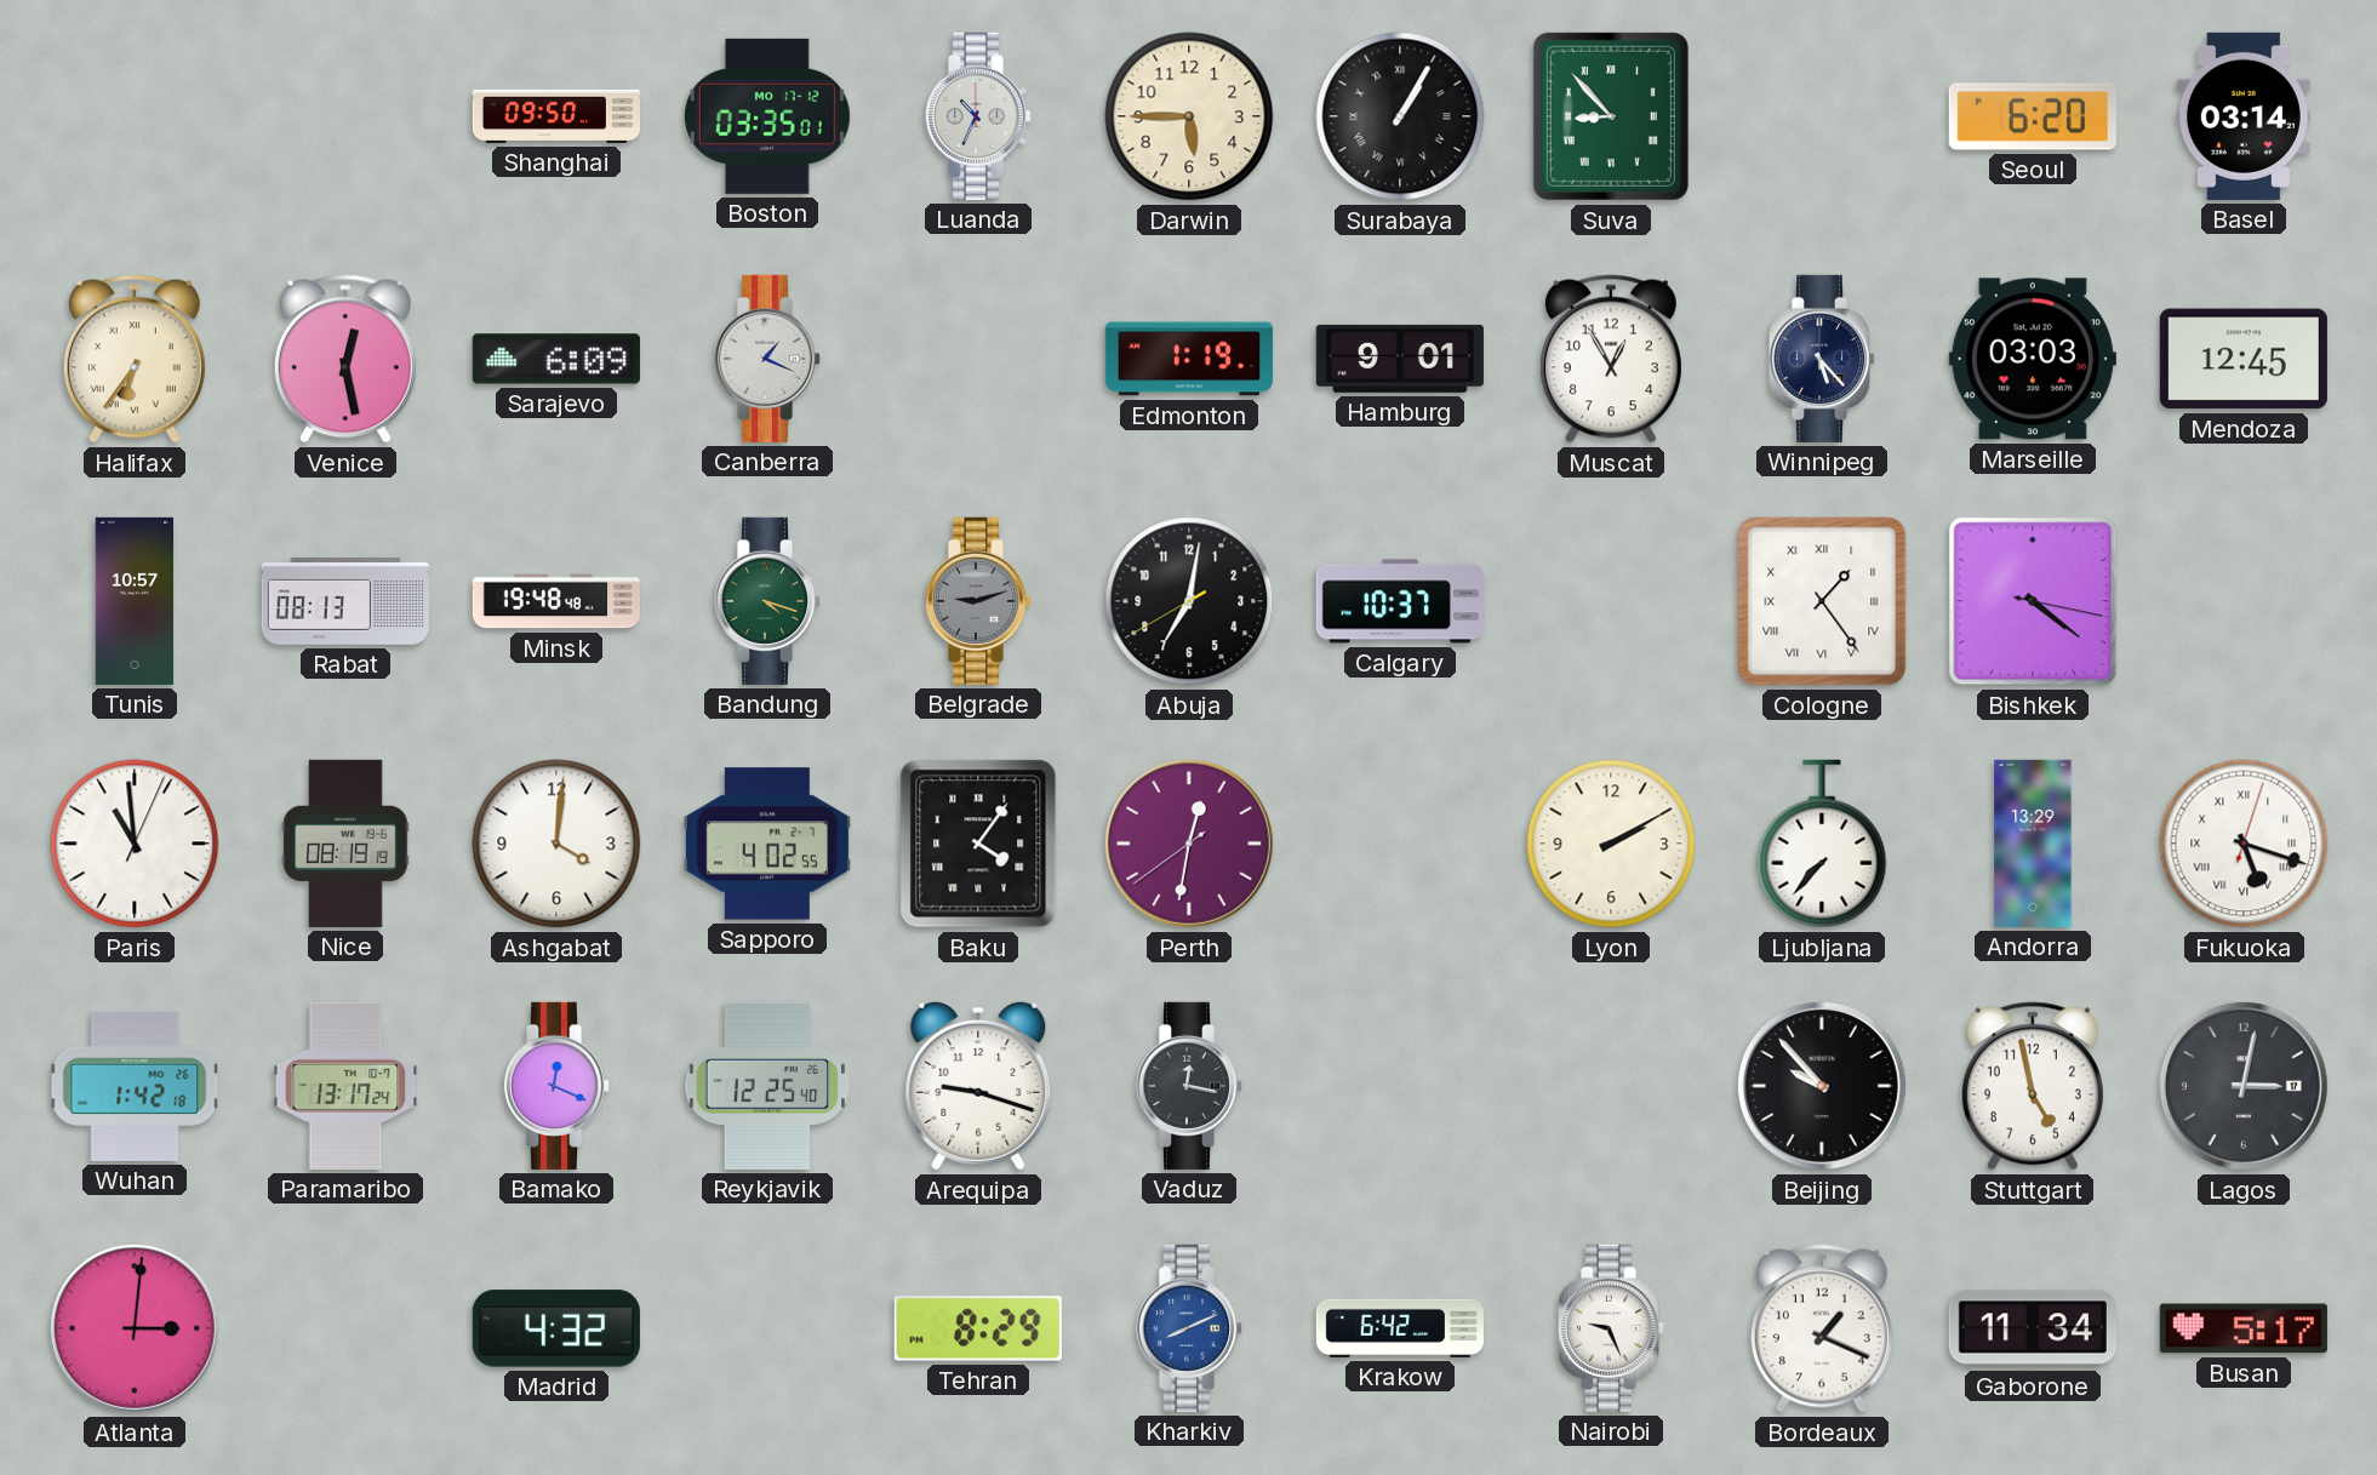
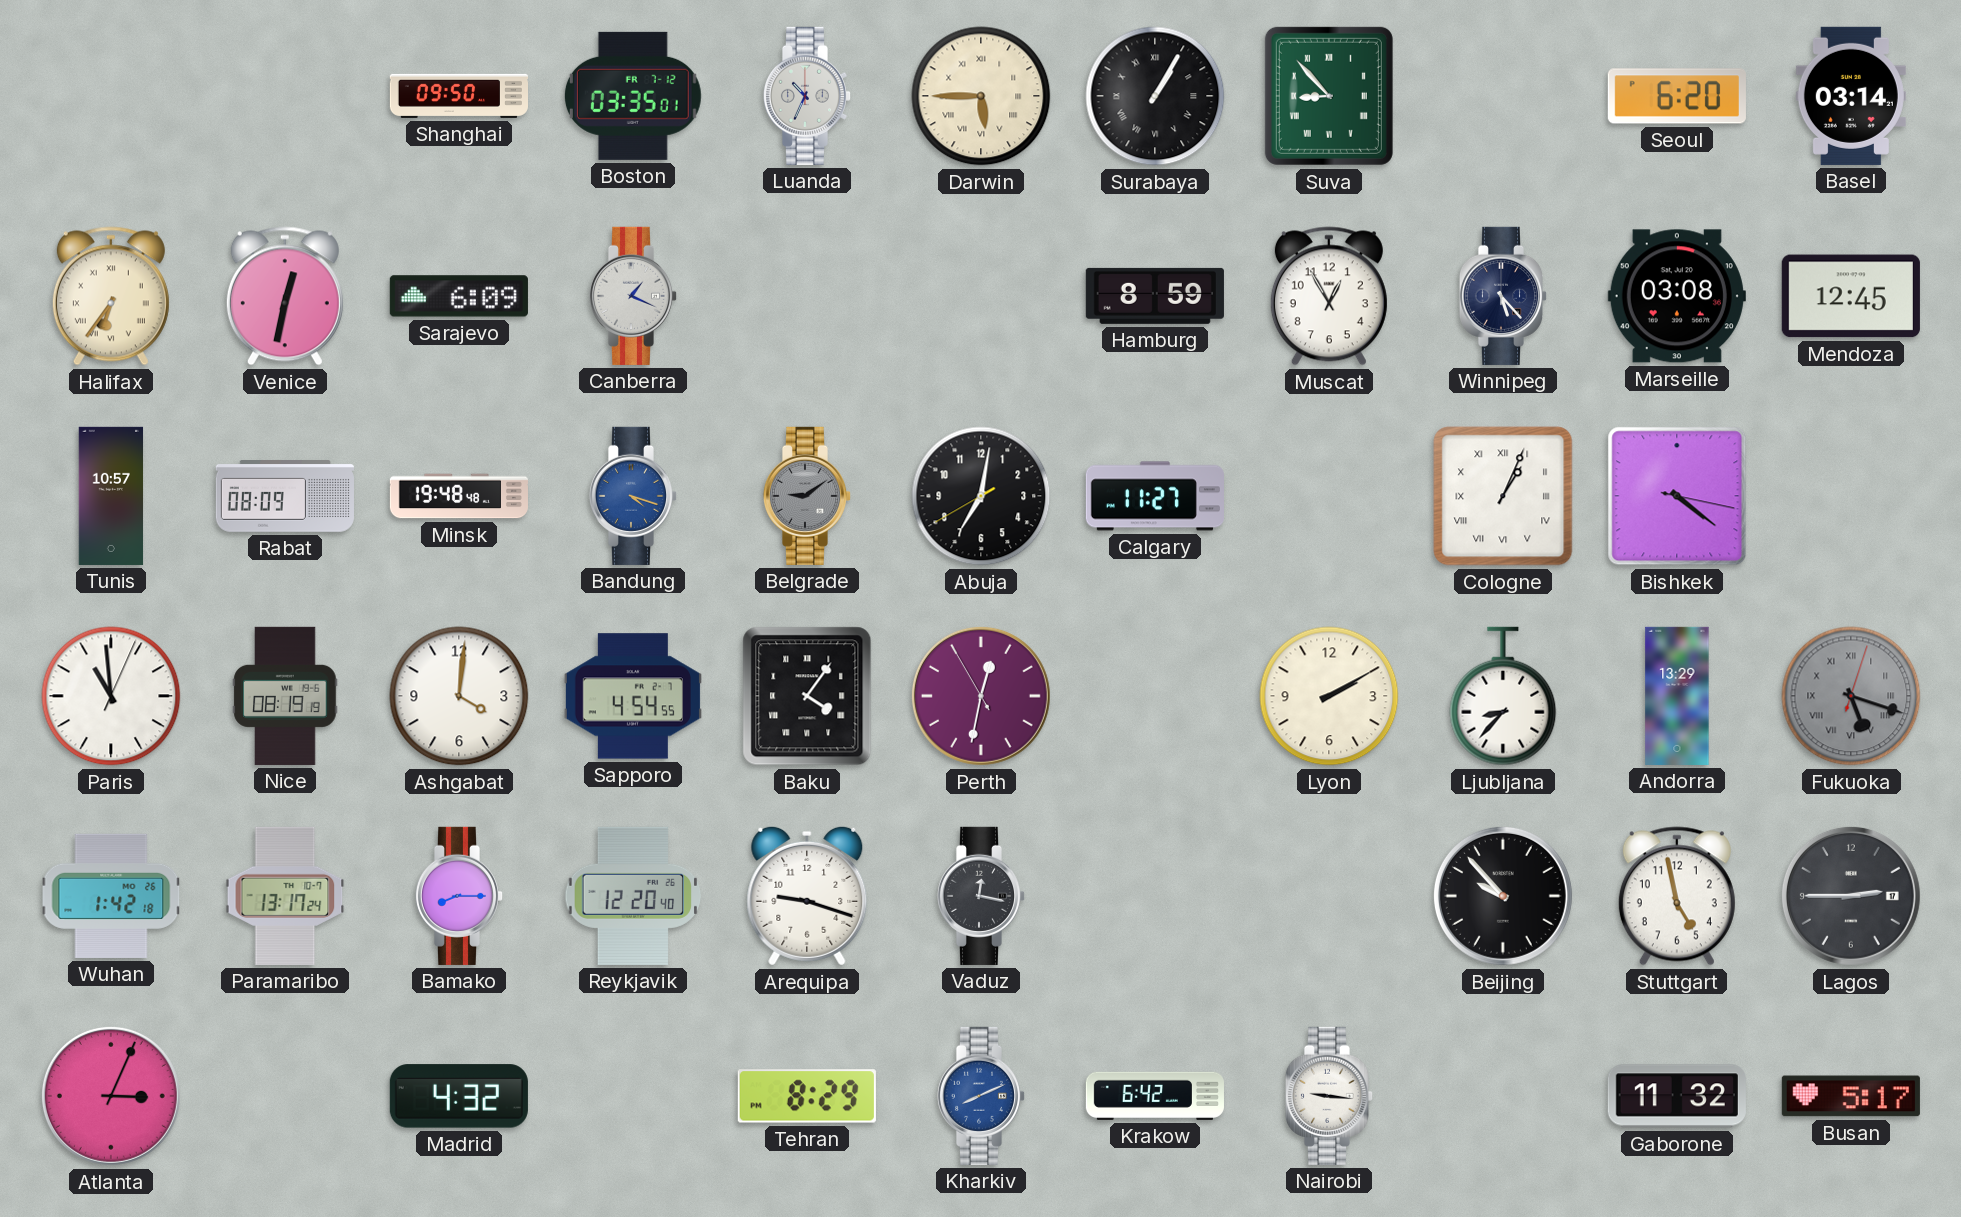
Boston date: MO 17-12 -> FR 7-12
Darwin numerals: Arabic -> Roman
Venice: 12:28 -> 12:32
Edmonton: 1:19 -> none
Hamburg: 9:01 -> 8:59
Marseille: 03:03 -> 03:08
Rabat: 08:13 -> 08:09
Bandung dial: green -> blue
Belgrade: 9:12 -> 9:09
Calgary: 10:37 -> 11:27
Cologne: 1:24 -> 1:04
Sapporo: 4:02 -> 4:54
Perth: 12:31:39 -> 12:31:55
Ljubljana: 7:37 -> 8:37
Fukuoka dial: white -> grey
Bamako: 12:19 -> 8:15
Reykjavik: 12:25 -> 12:20
Lagos: 3:02 -> 2:45
Atlanta: 3:01 -> 3:04
Nairobi: 9:26 -> 9:16
Bordeaux: 1:19 -> none
Gaborone: 11:34 -> 11:32
